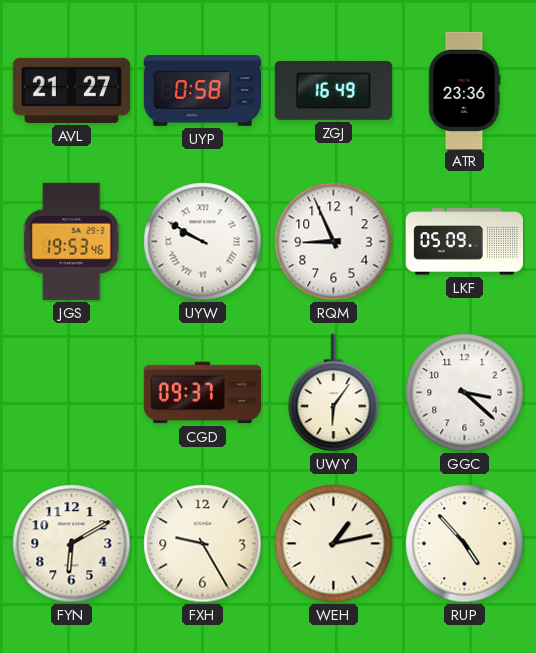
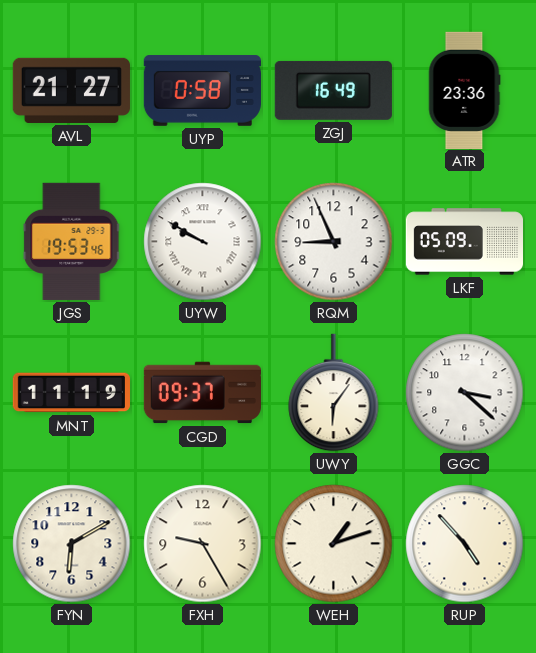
MNT: none -> 11:19
WEH: 1:13 -> 1:12
